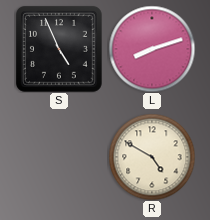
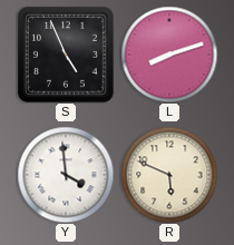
Y: none -> 3:59
R: 4:50 -> 5:49
